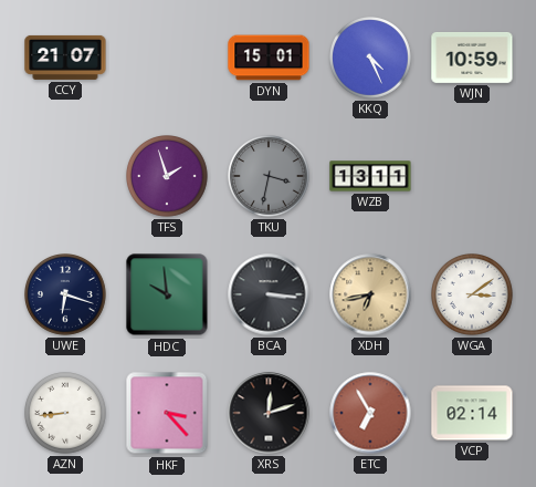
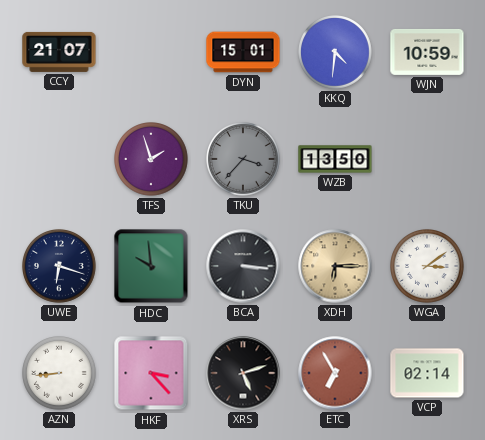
KKQ: 4:26 -> 4:31
TKU: 3:32 -> 3:37
WZB: 13:11 -> 13:50
XDH: 6:43 -> 6:15
XRS: 12:12 -> 5:12
